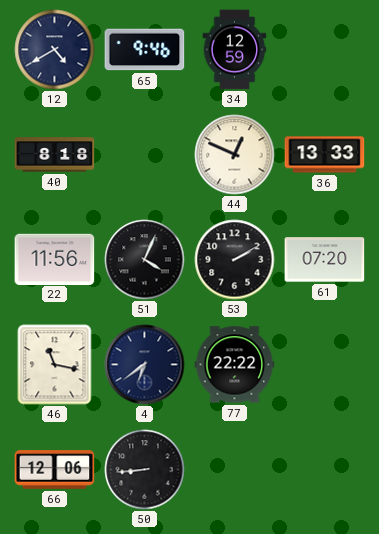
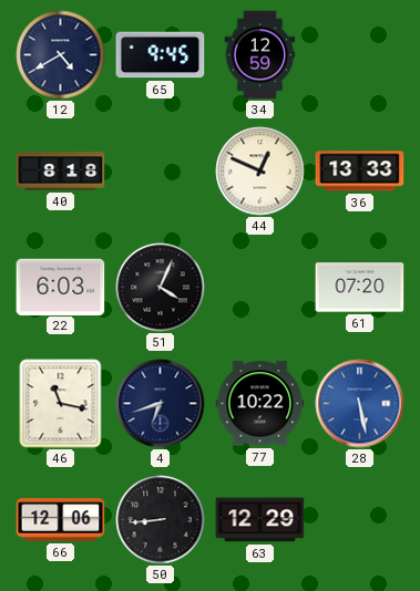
65: 9:46 -> 9:45
22: 11:56 -> 6:03
53: 2:10 -> none
4: 6:39 -> 6:42
77: 22:22 -> 10:22
28: none -> 5:28
63: none -> 12:29
